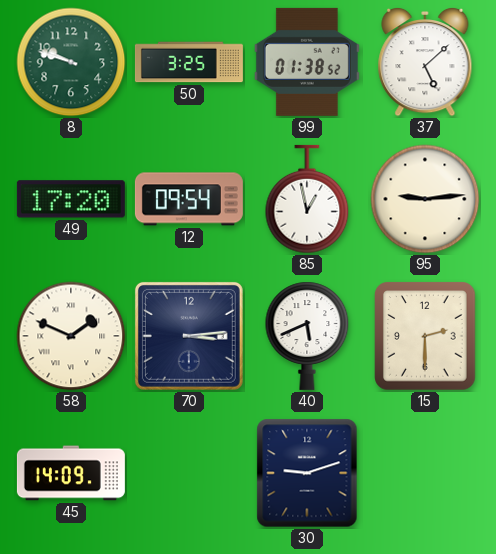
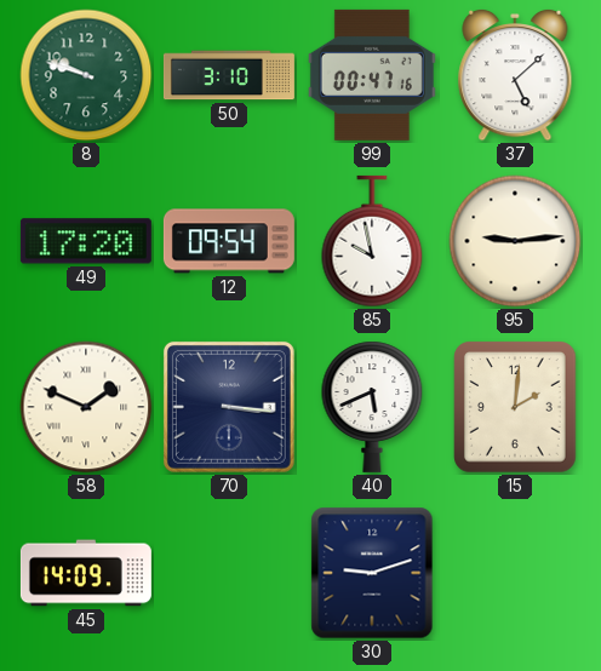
50: 3:25 -> 3:10
99: 01:38 -> 00:47
85: 12:58 -> 9:58
70: 3:14 -> 3:16
15: 2:30 -> 2:01
